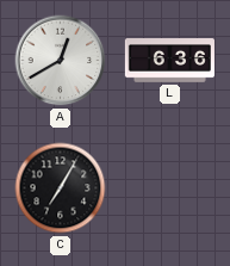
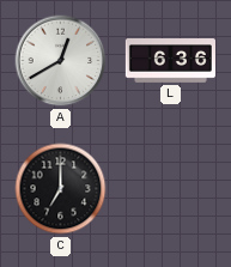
C: 7:05 -> 7:00
